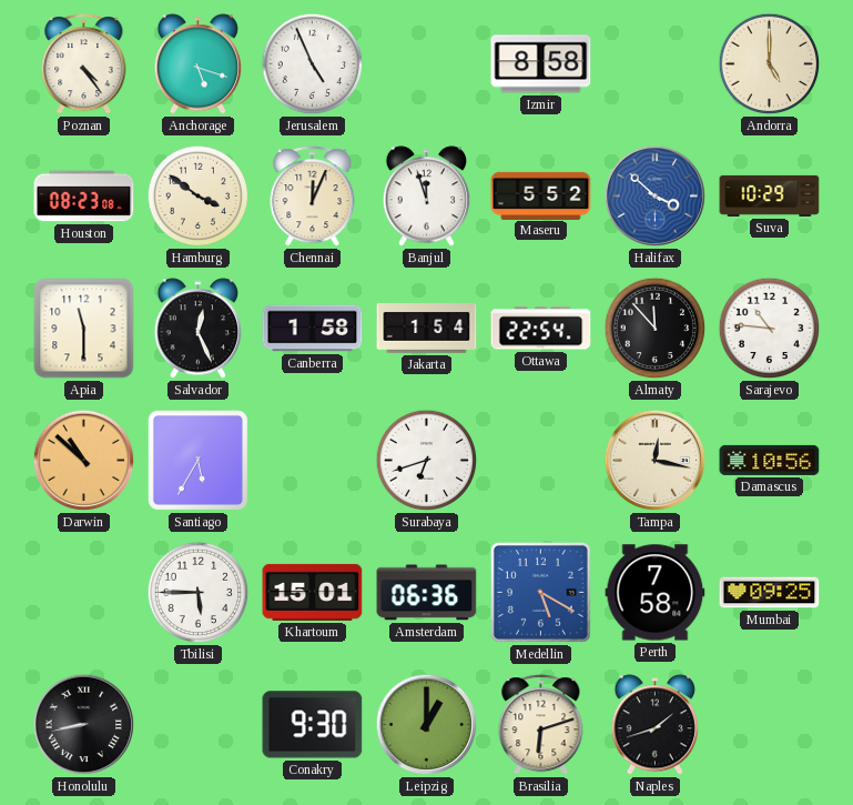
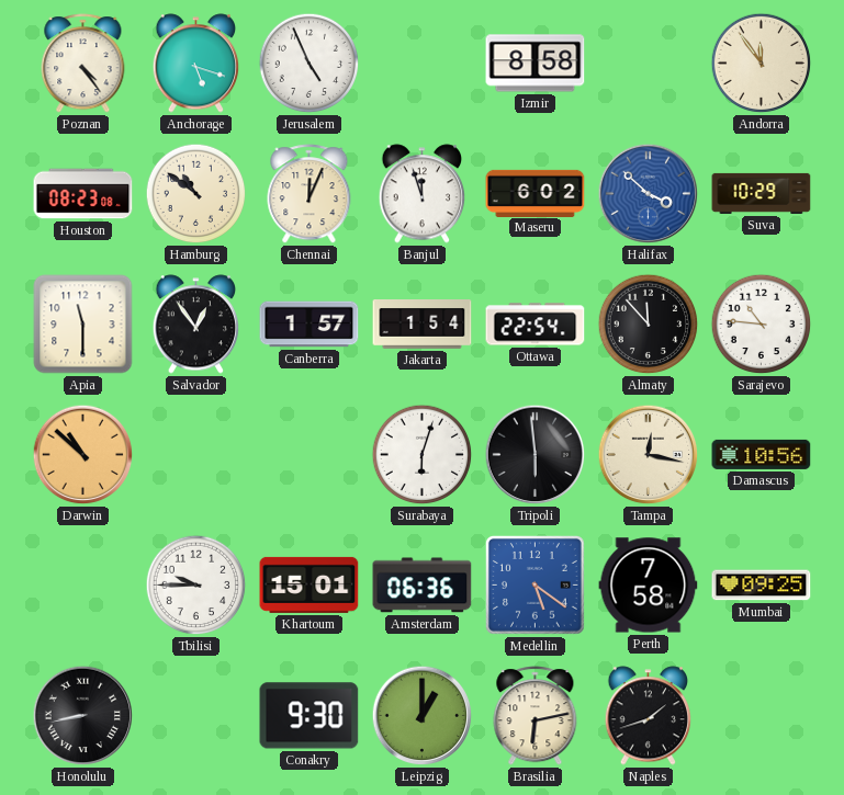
Andorra: 5:00 -> 11:54
Hamburg: 3:51 -> 10:51
Maseru: 5:52 -> 6:02
Salvador: 12:26 -> 12:54
Canberra: 1:58 -> 1:57
Santiago: 5:35 -> none
Surabaya: 6:42 -> 6:03
Tripoli: none -> 5:59
Tbilisi: 5:45 -> 9:45
Medellin: 5:20 -> 5:21
Brasilia: 6:12 -> 6:13
